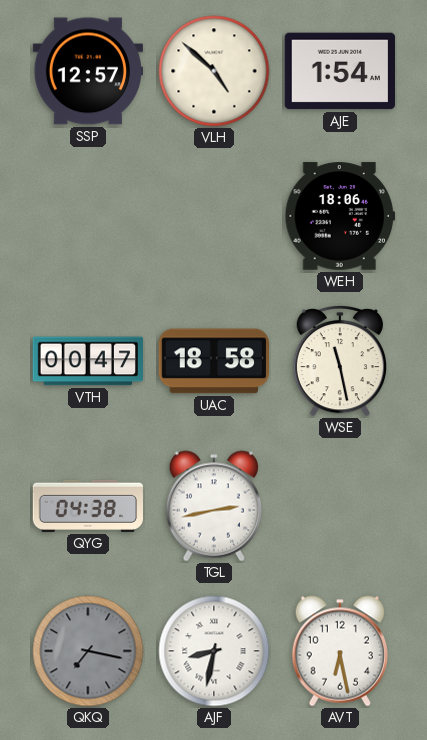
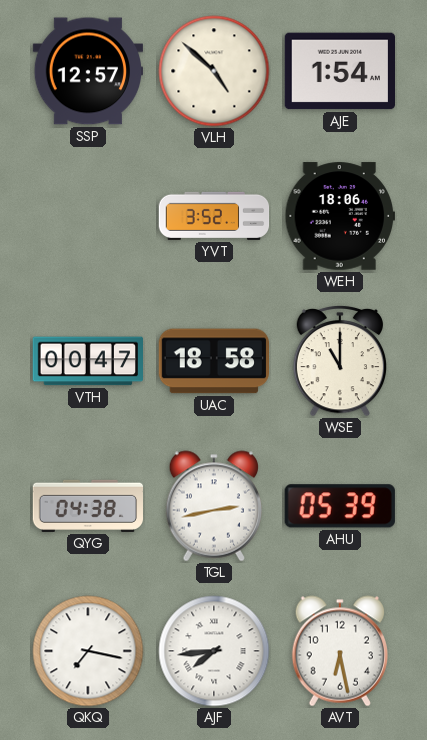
YVT: none -> 3:52
WSE: 11:28 -> 11:00
AHU: none -> 05:39
QKQ dial: grey -> white
AJF: 8:32 -> 7:44
